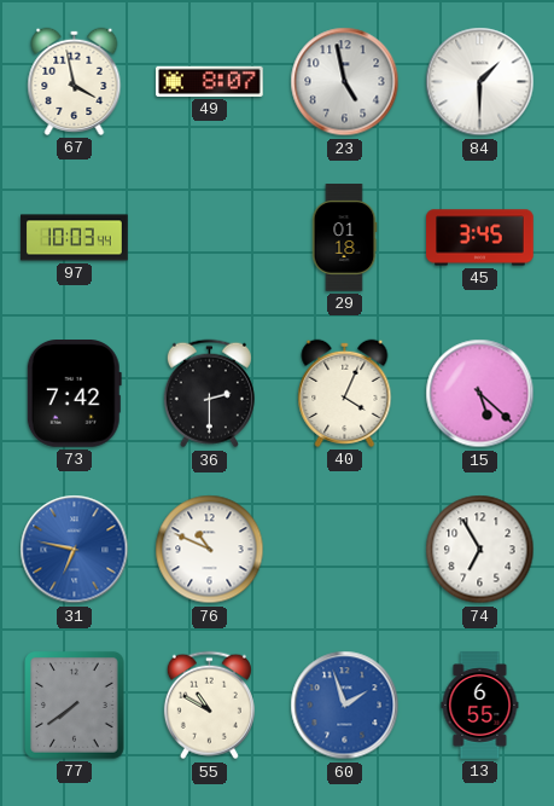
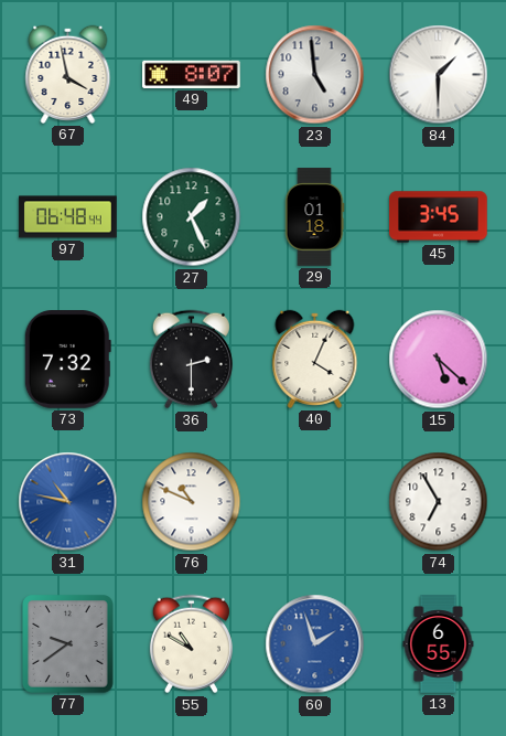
23: 4:58 -> 4:59
97: 10:03 -> 06:48
27: none -> 1:26
73: 7:42 -> 7:32
31: 6:47 -> 10:47
77: 7:39 -> 9:39
